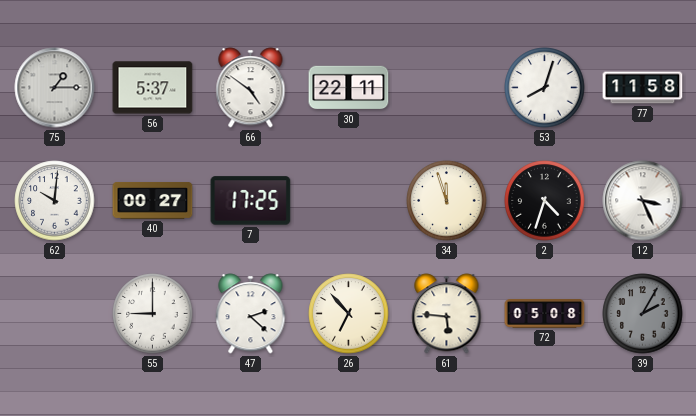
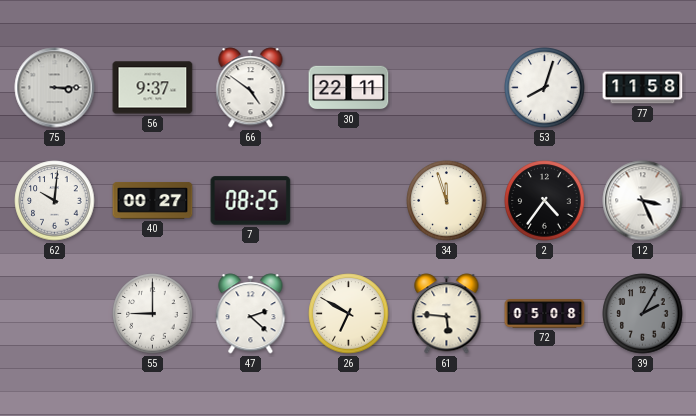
75: 1:15 -> 3:15
56: 5:37 -> 9:37
7: 17:25 -> 08:25
2: 4:33 -> 4:36
26: 6:53 -> 6:50
